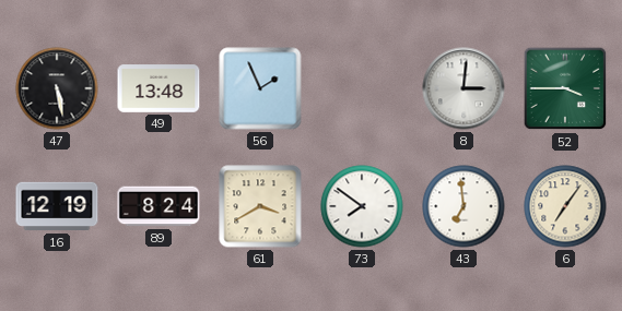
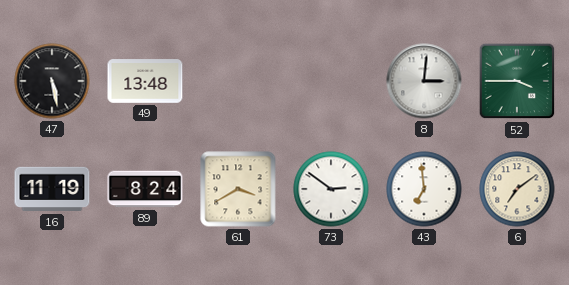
56: 1:56 -> none
16: 12:19 -> 11:19
73: 7:51 -> 2:51
6: 7:06 -> 7:09
